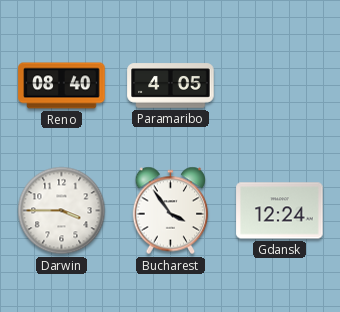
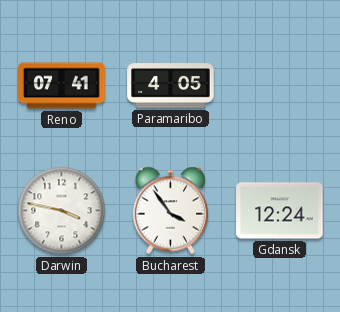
Reno: 08:40 -> 07:41
Darwin: 3:45 -> 3:47
